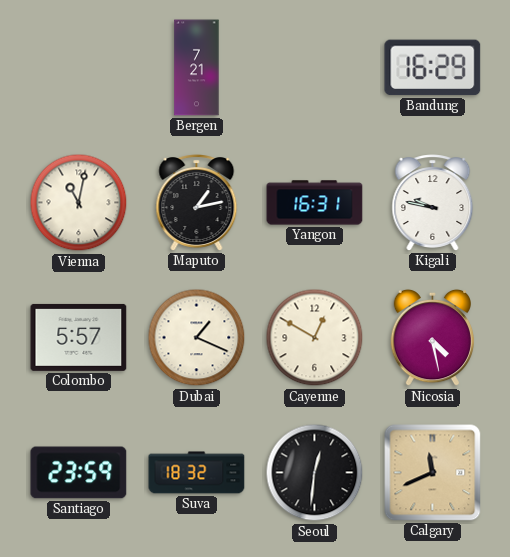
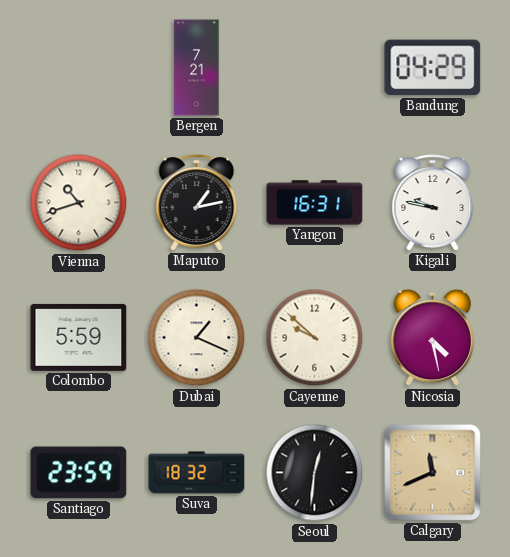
Bandung: 16:29 -> 04:29
Vienna: 11:02 -> 10:42
Colombo: 5:57 -> 5:59
Cayenne: 12:50 -> 9:52
